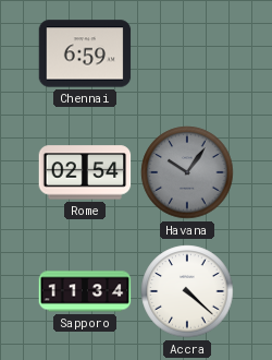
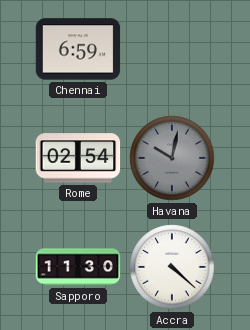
Havana: 10:06 -> 10:02
Sapporo: 11:34 -> 11:30
